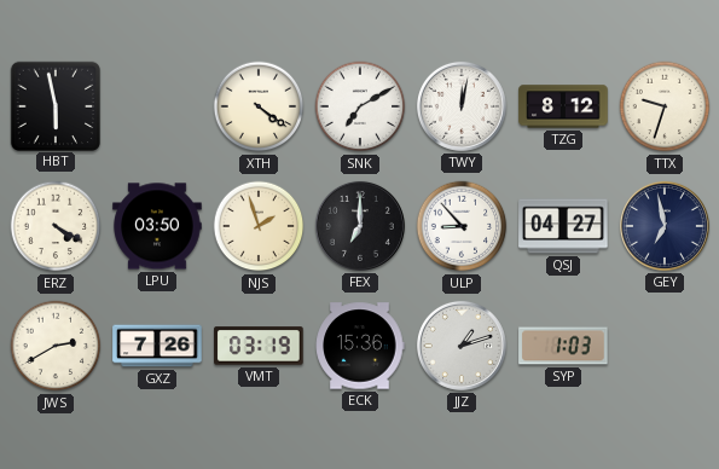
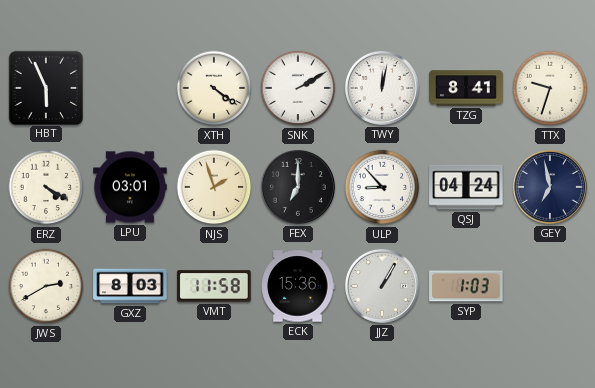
HBT: 5:58 -> 5:56
SNK: 7:10 -> 2:10
TZG: 8:12 -> 8:41
LPU: 03:50 -> 03:01
QSJ: 04:27 -> 04:24
GXZ: 7:26 -> 8:03
VMT: 03:19 -> 11:58
JJZ: 1:12 -> 1:05
